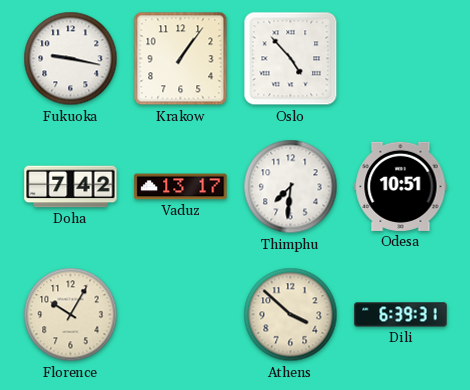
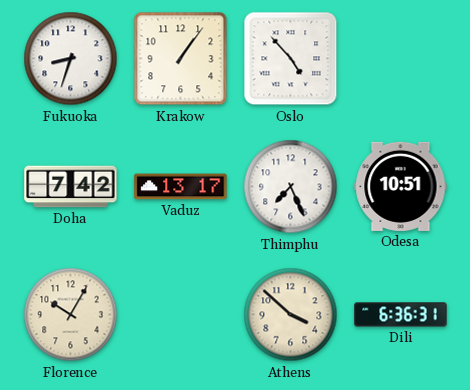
Fukuoka: 9:17 -> 8:33
Thimphu: 7:31 -> 7:26
Dili: 6:39 -> 6:36
